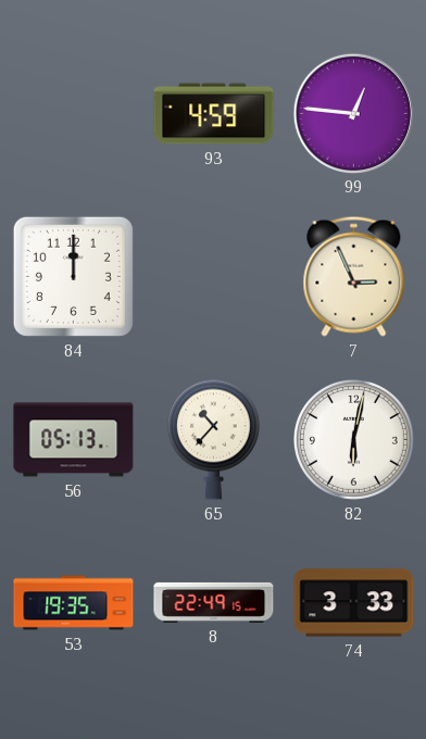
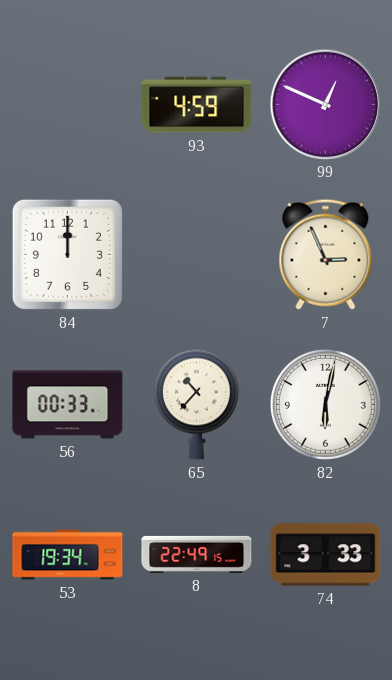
99: 12:46 -> 12:49
56: 05:13 -> 00:33
53: 19:35 -> 19:34
